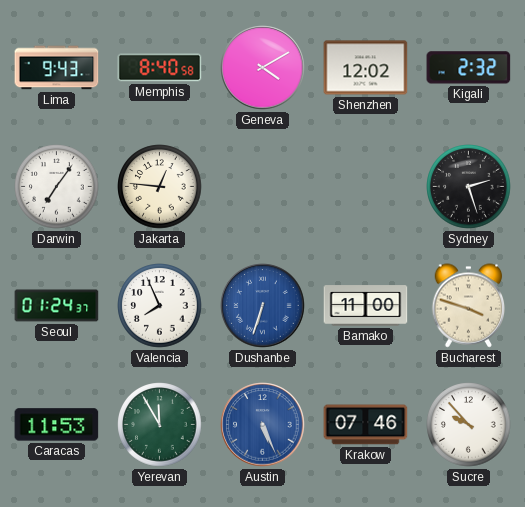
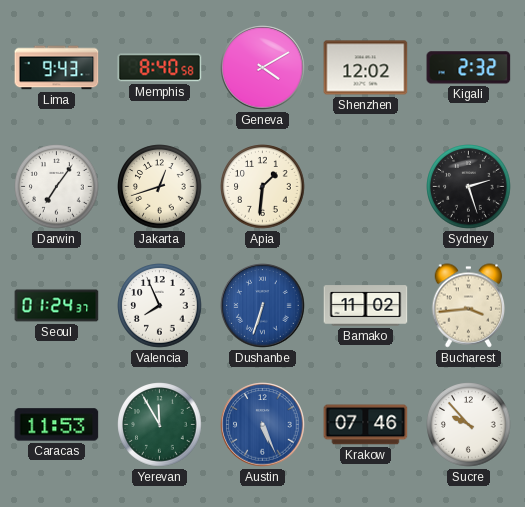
Jakarta: 12:46 -> 12:42
Apia: none -> 1:31
Bamako: 11:00 -> 11:02
Bucharest: 3:48 -> 3:44
